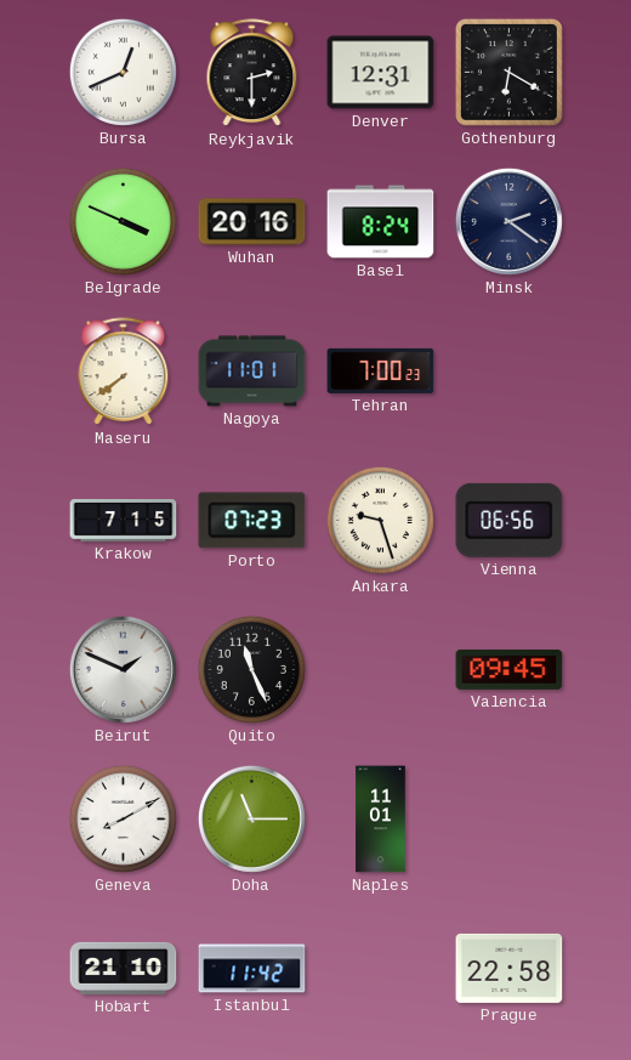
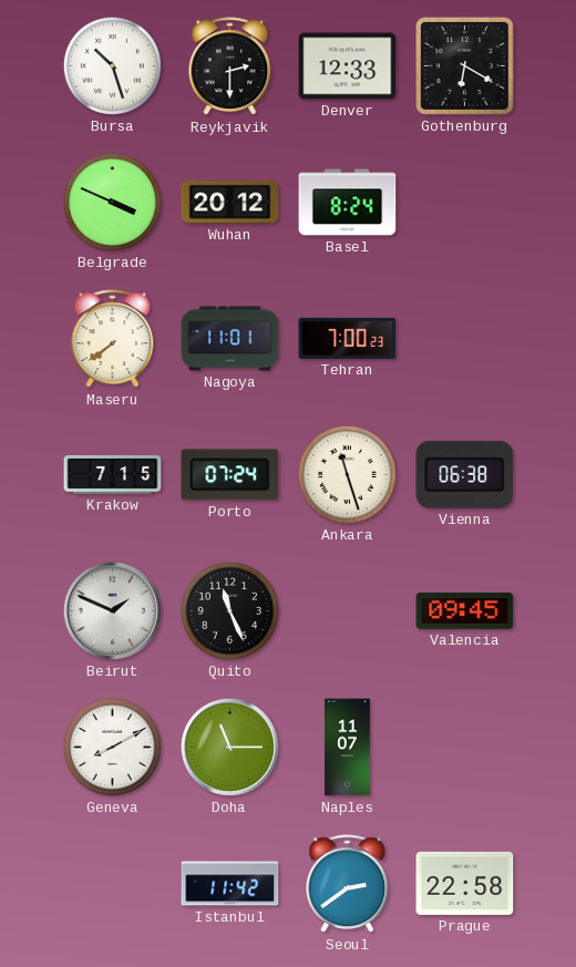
Bursa: 12:41 -> 10:27
Denver: 12:31 -> 12:33
Wuhan: 20:16 -> 20:12
Minsk: 2:21 -> none
Porto: 07:23 -> 07:24
Ankara: 9:27 -> 11:27
Vienna: 06:56 -> 06:38
Naples: 11:01 -> 11:07
Hobart: 21:10 -> none
Seoul: none -> 2:39
